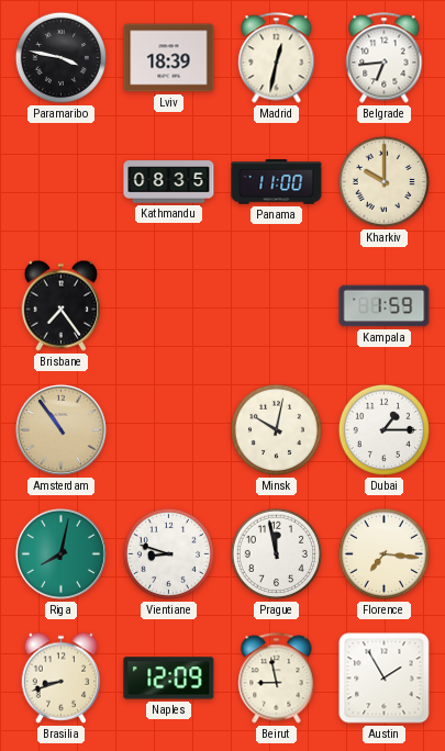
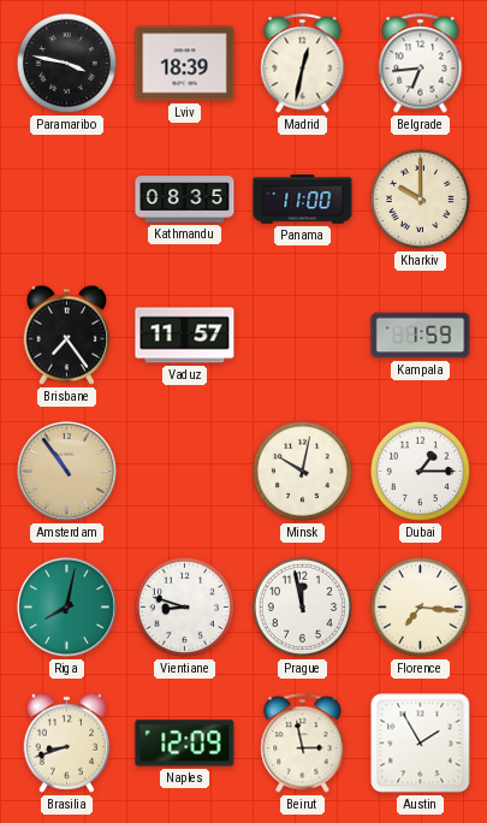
Vaduz: none -> 11:57
Beirut: 8:58 -> 2:58
